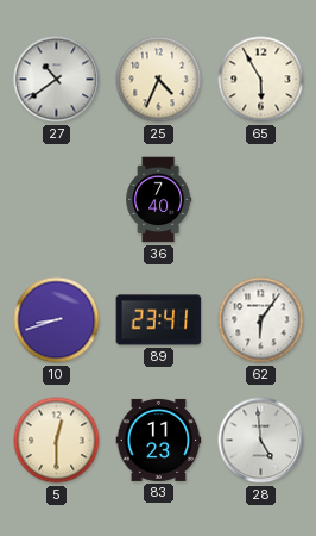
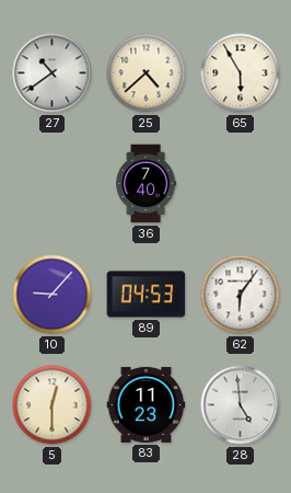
25: 4:34 -> 4:38
10: 8:42 -> 9:07
89: 23:41 -> 04:53
